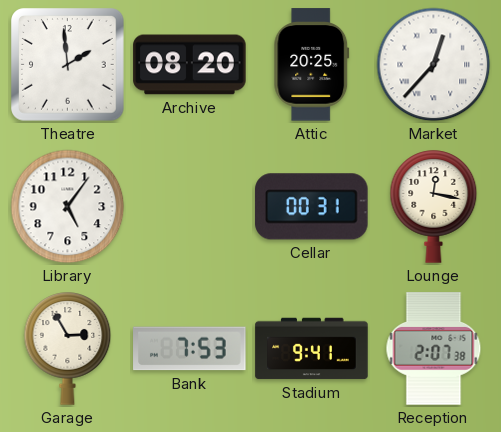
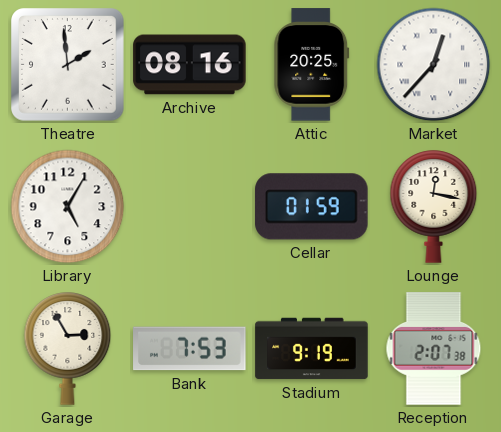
Archive: 08:20 -> 08:16
Library: 5:06 -> 5:05
Cellar: 00:31 -> 01:59
Stadium: 9:41 -> 9:19
